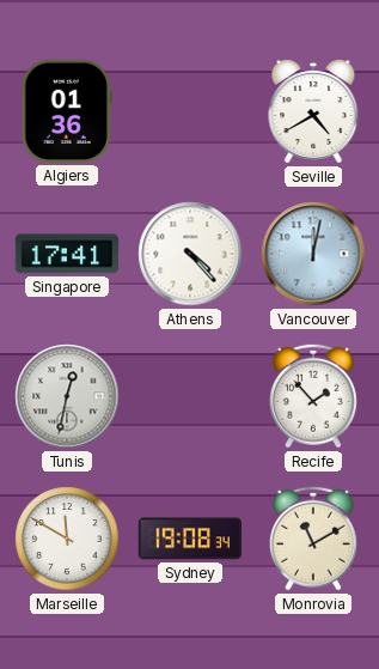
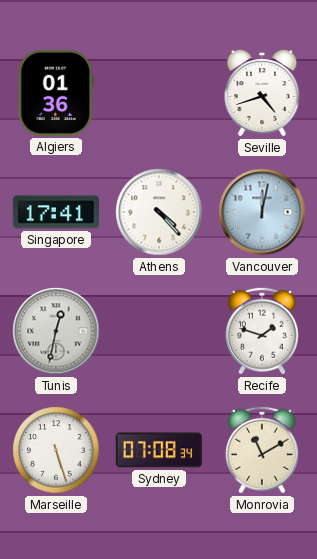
Seville: 4:40 -> 4:42
Recife: 1:53 -> 1:48
Marseille: 11:50 -> 5:27
Sydney: 19:08 -> 07:08
